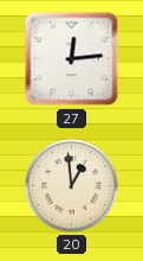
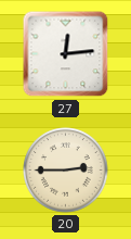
20: 12:59 -> 2:45
